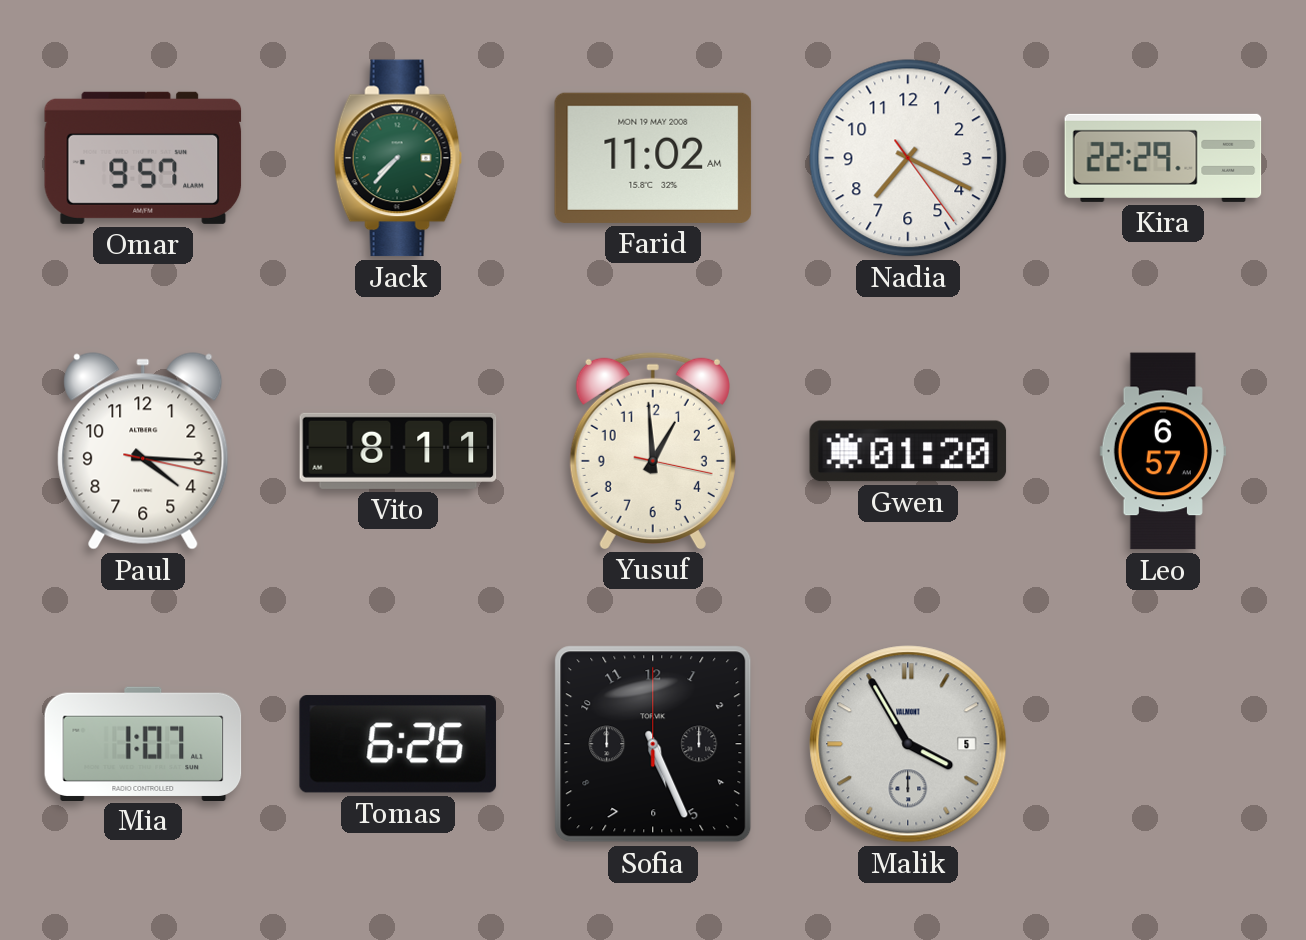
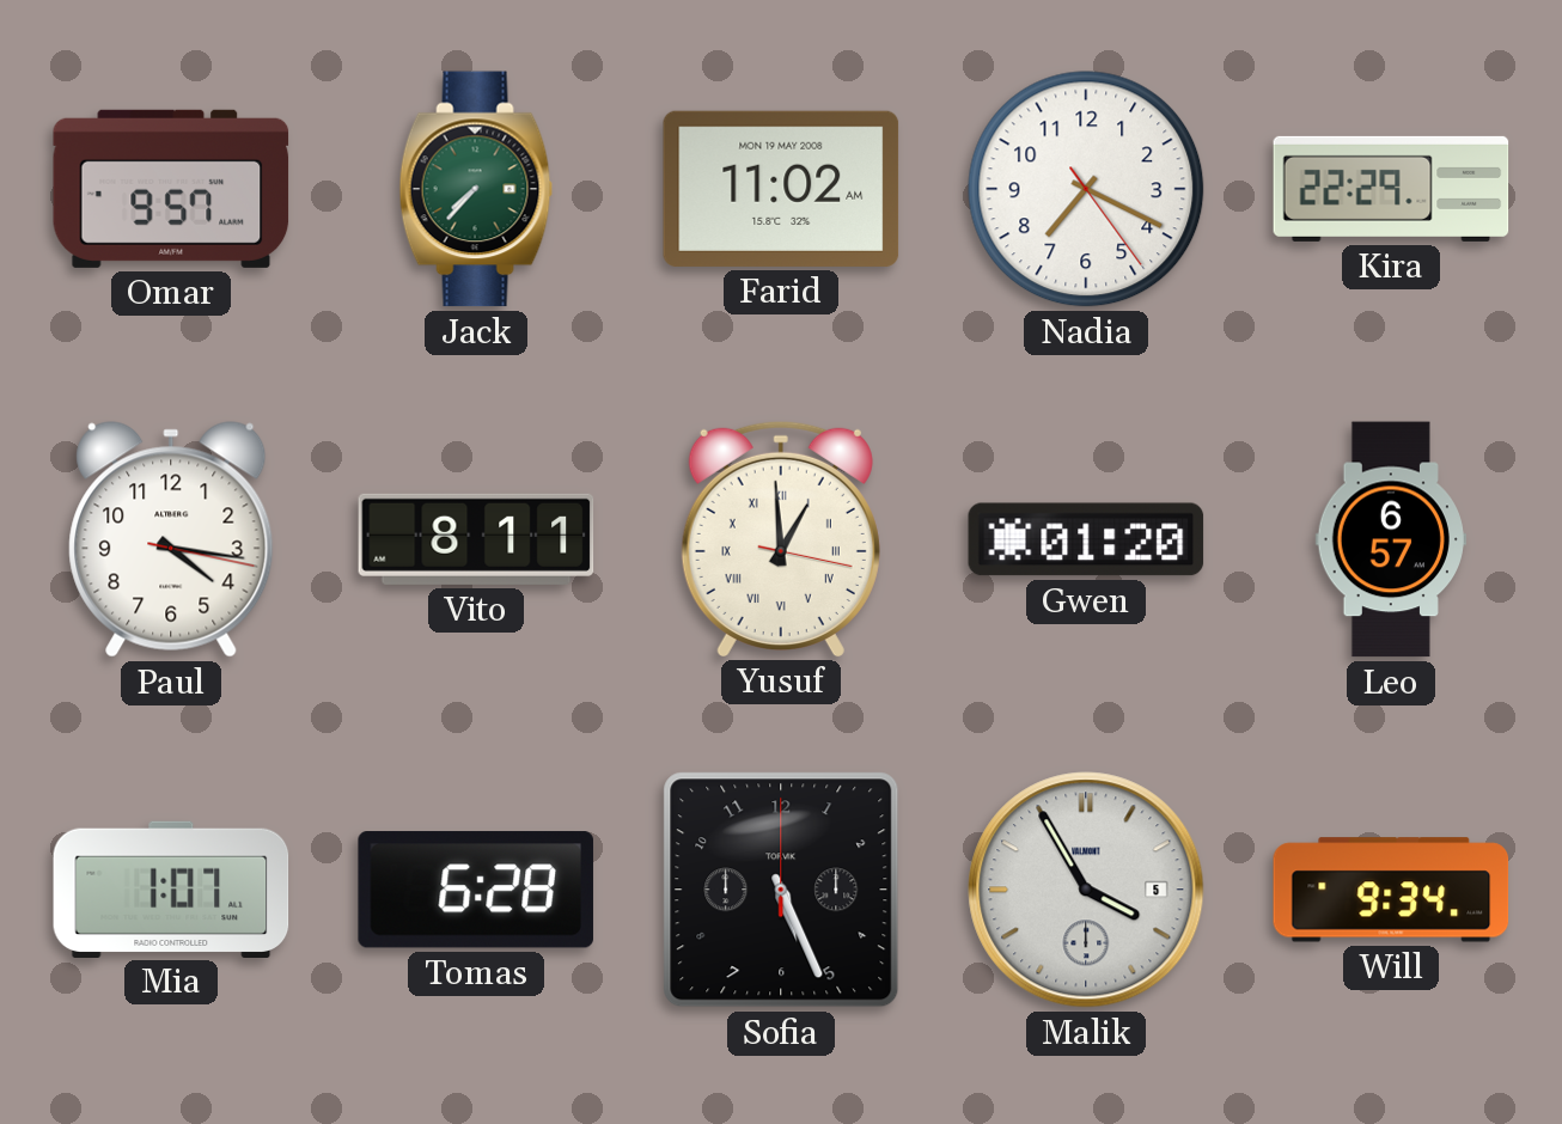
Paul: 4:15 -> 4:16
Yusuf numerals: Arabic -> Roman
Tomas: 6:26 -> 6:28
Will: none -> 9:34
